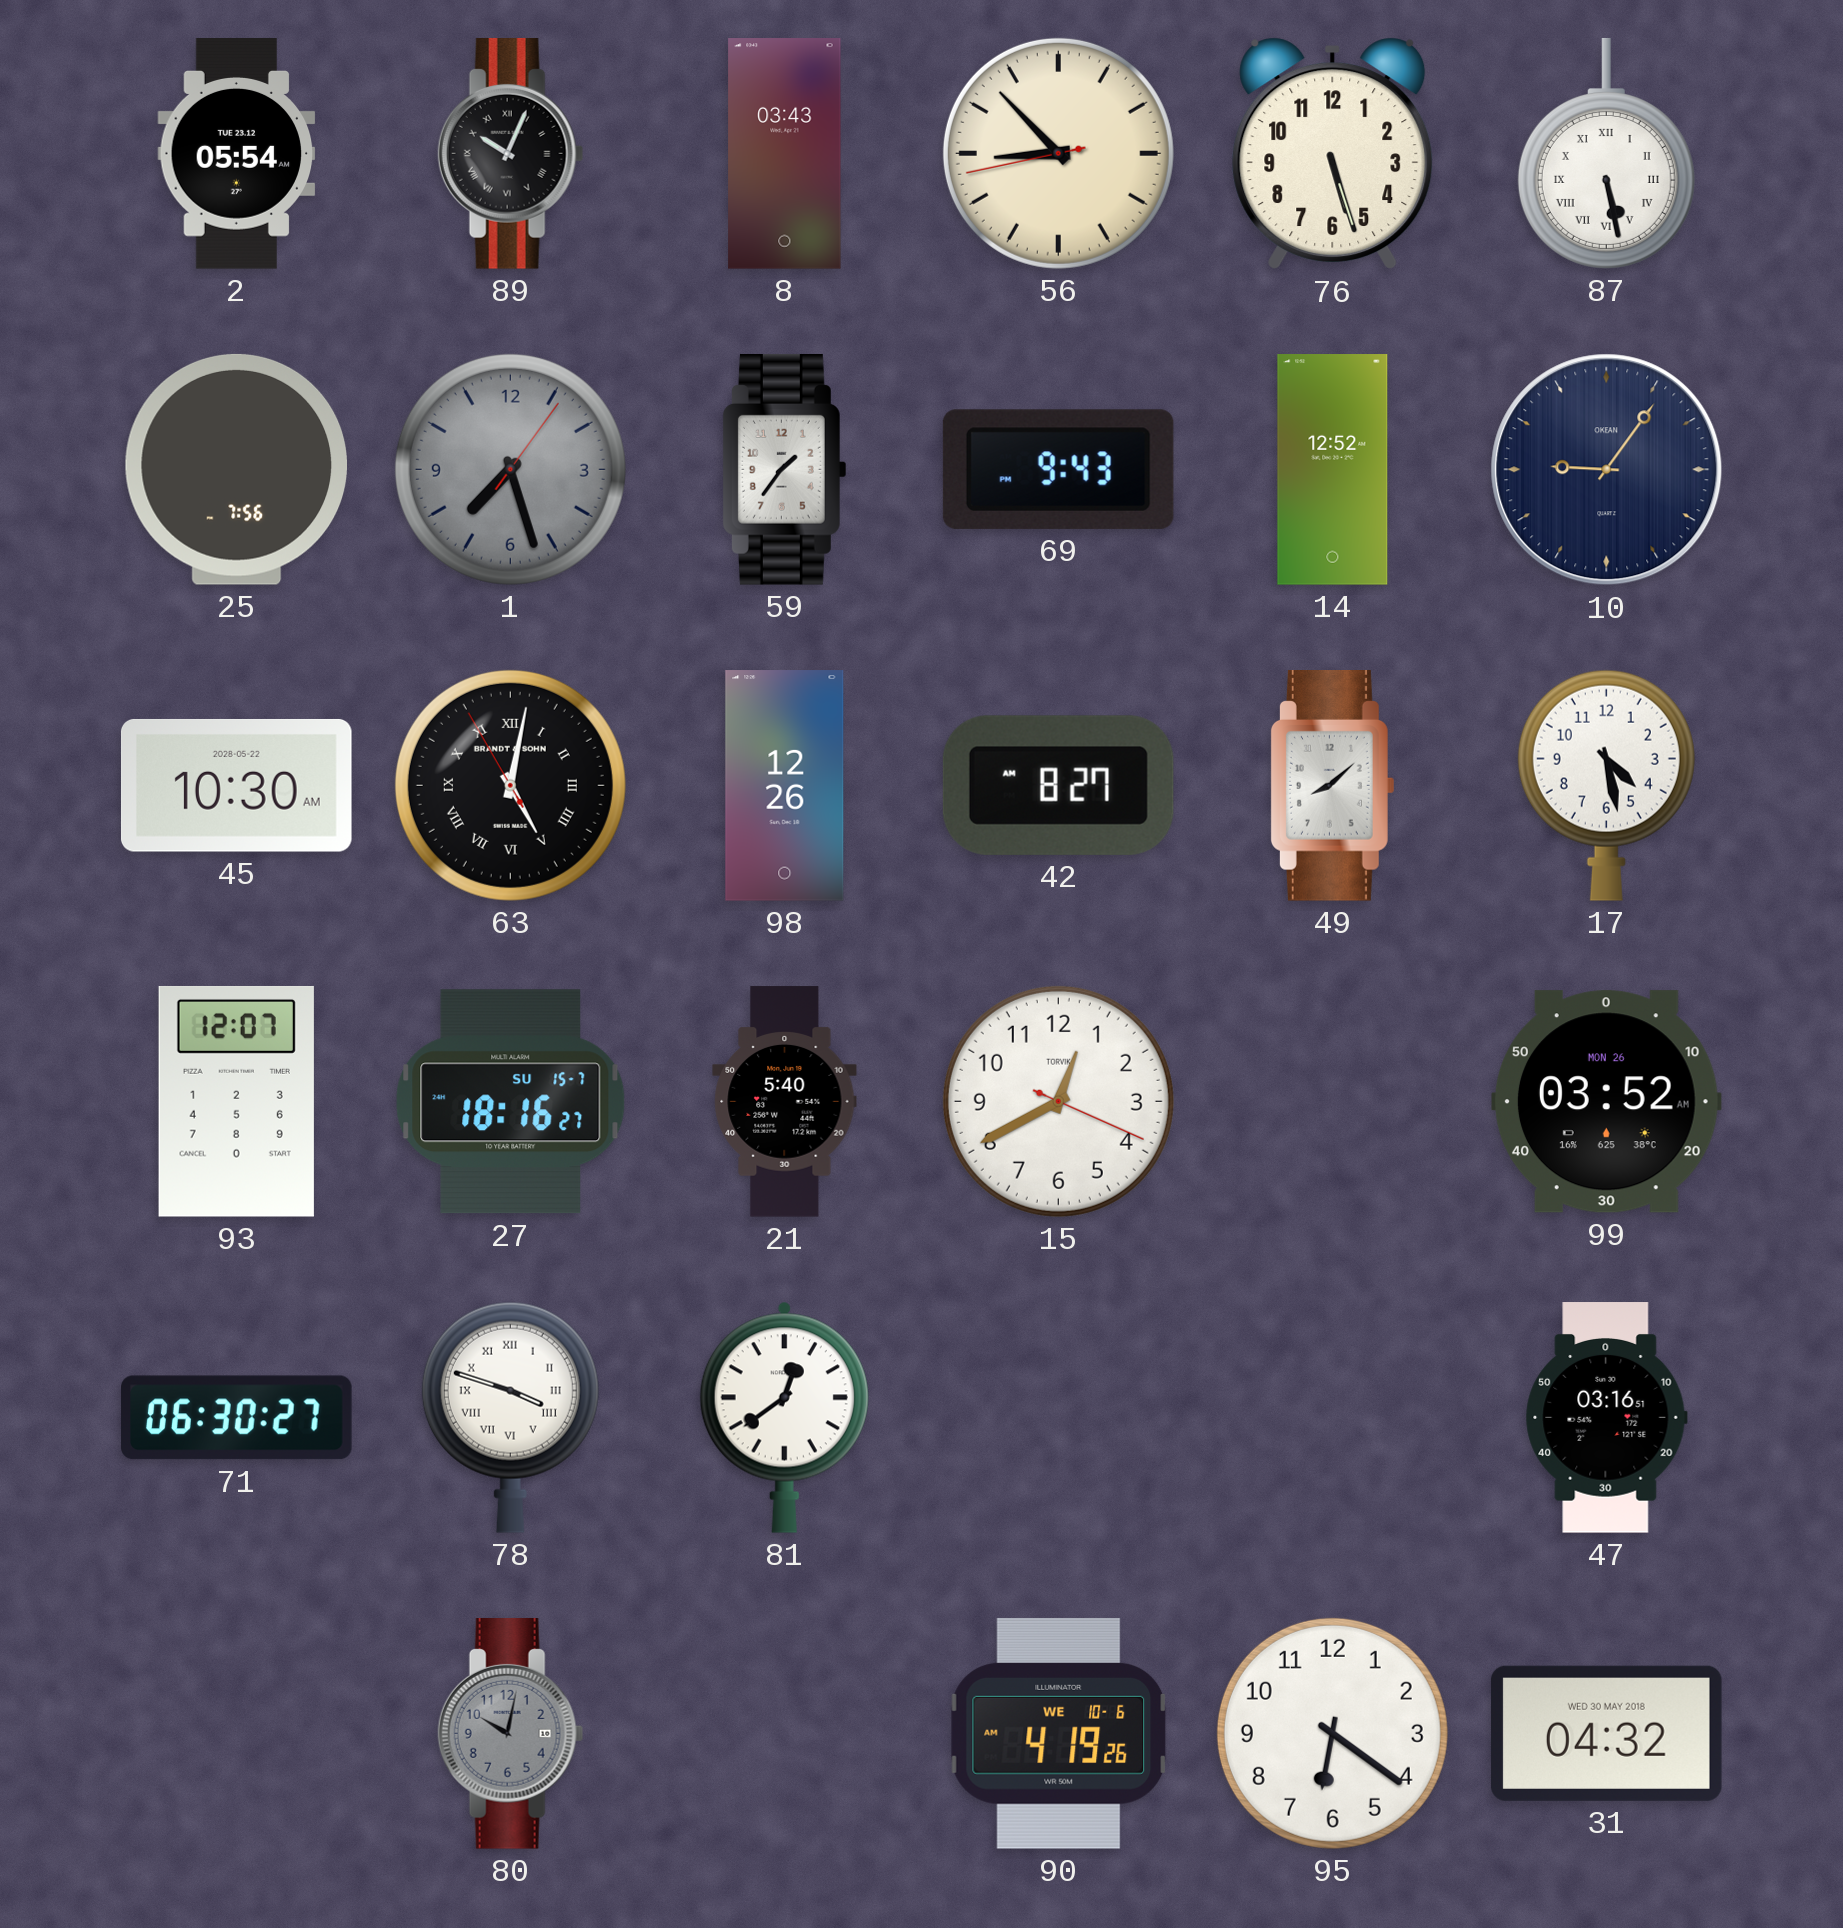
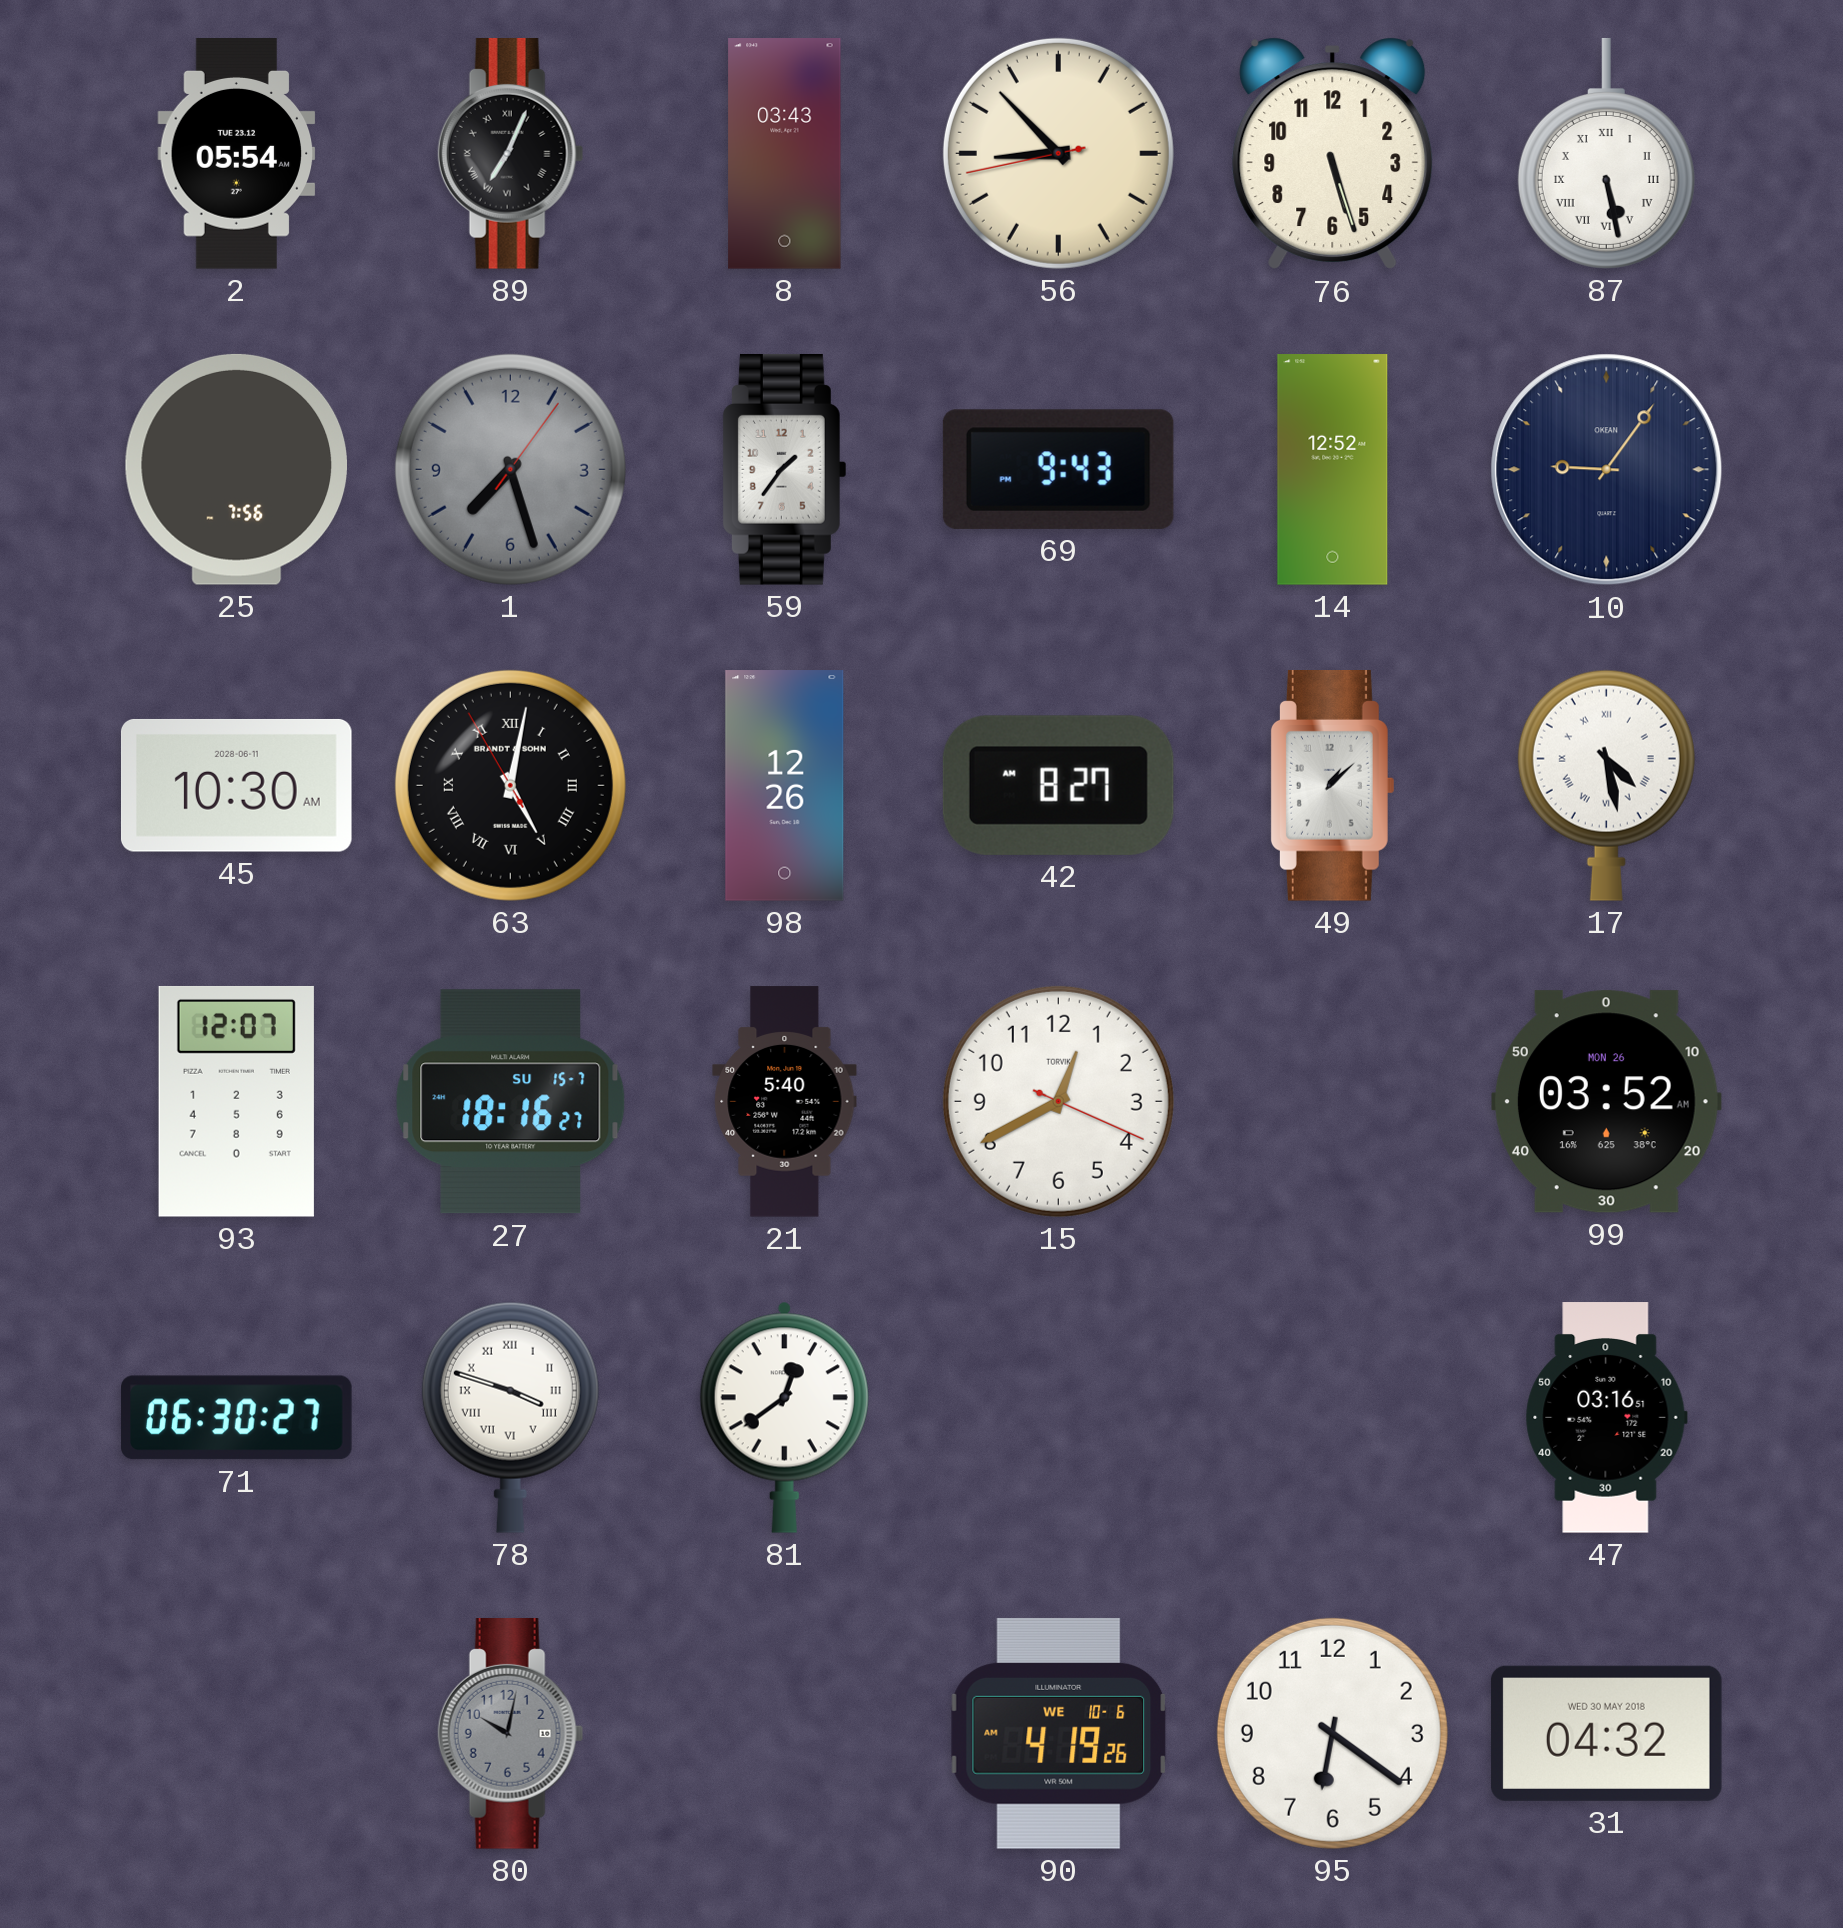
89: 10:04 -> 7:04
45 date: 2028-05-22 -> 2028-06-11
49: 8:08 -> 1:08
17 numerals: Arabic -> Roman
